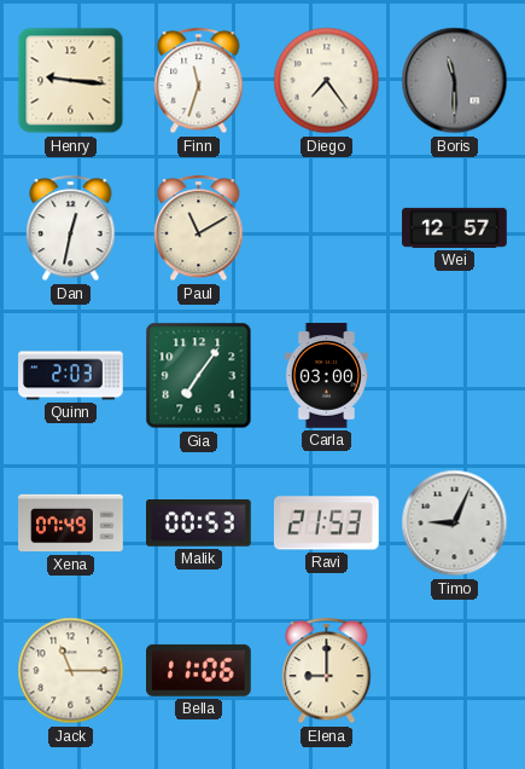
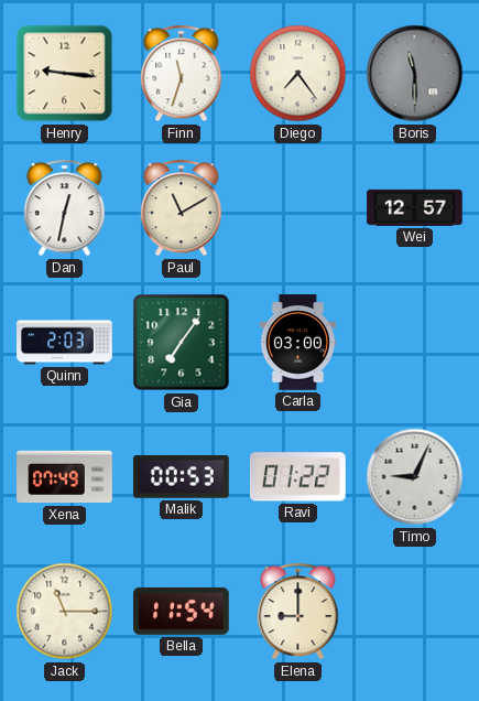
Ravi: 21:53 -> 01:22
Bella: 11:06 -> 11:54
